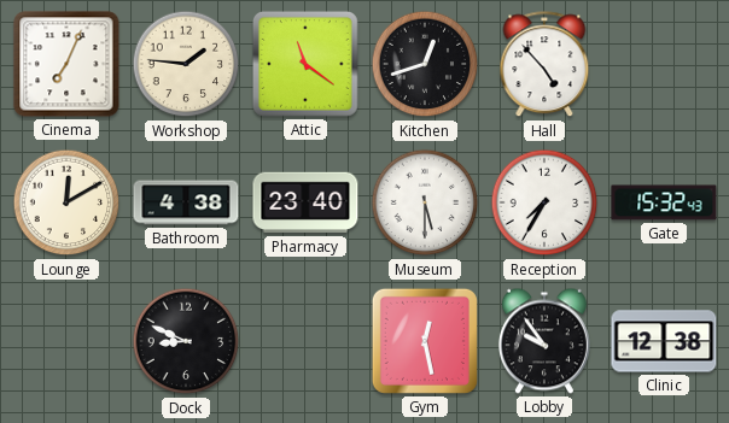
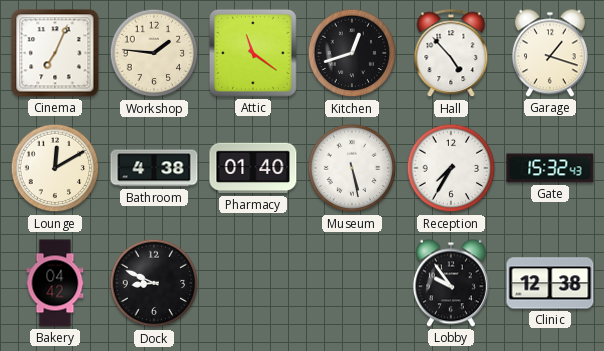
Garage: none -> 1:18
Pharmacy: 23:40 -> 01:40
Museum: 5:30 -> 5:28
Bakery: none -> 04:42
Gym: 12:28 -> none
